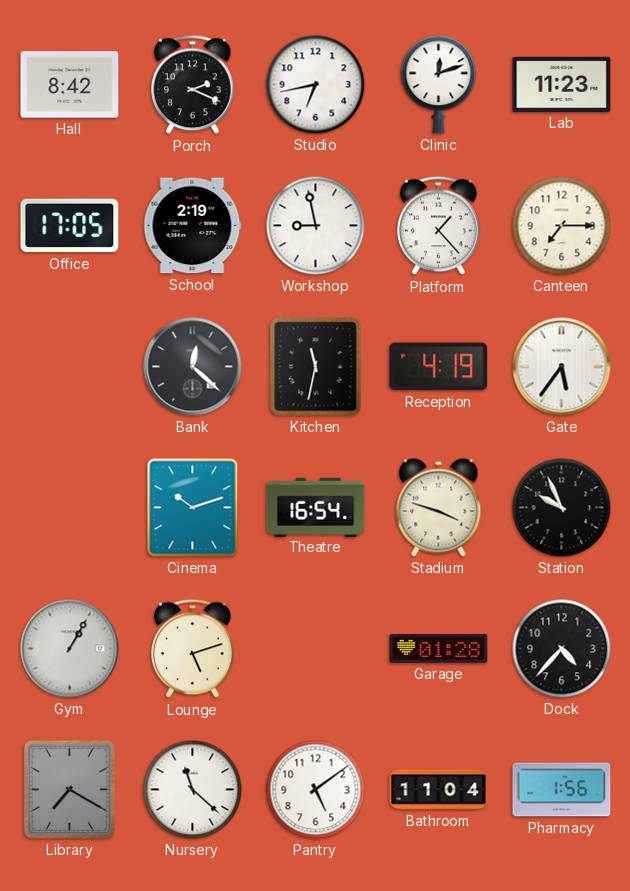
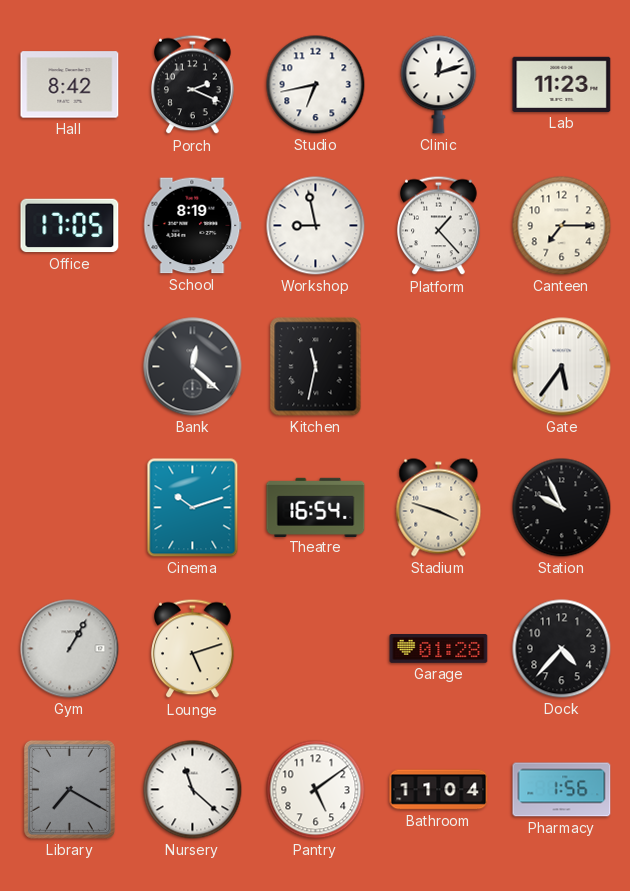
School: 2:19 -> 8:19
Reception: 4:19 -> none
